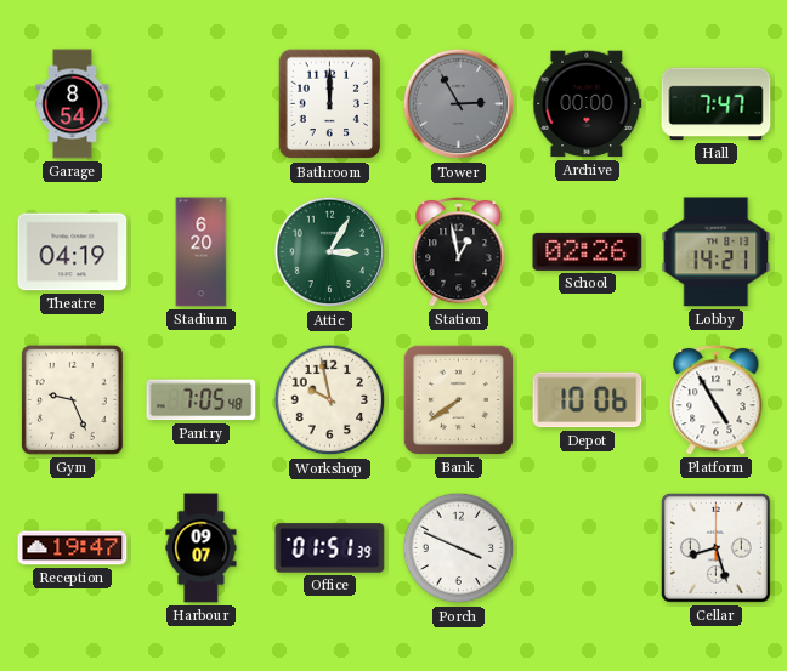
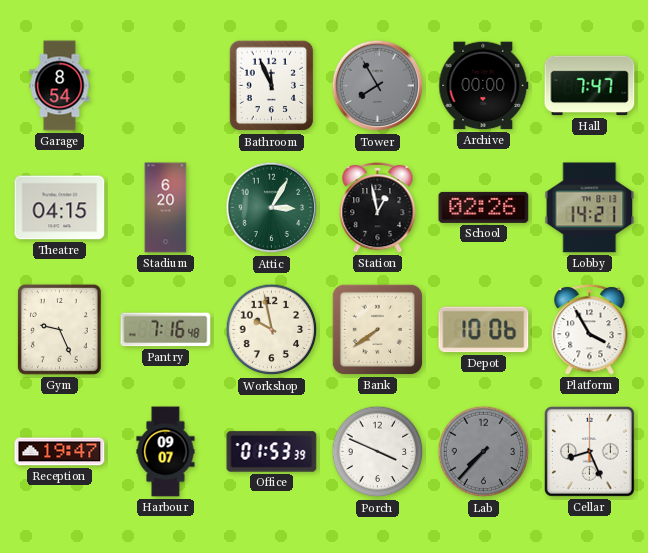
Bathroom: 12:00 -> 11:56
Tower: 2:55 -> 7:55
Theatre: 04:19 -> 04:15
Pantry: 7:05 -> 7:16
Platform: 4:55 -> 3:55
Office: 01:51 -> 01:53
Lab: none -> 7:37
Cellar: 8:27 -> 8:26
